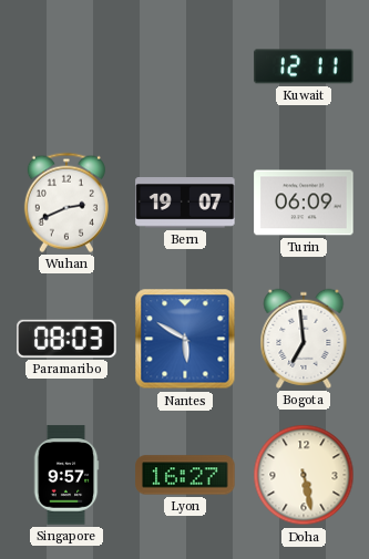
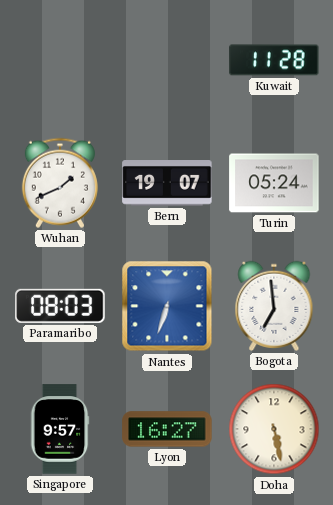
Kuwait: 12:11 -> 11:28
Wuhan: 2:41 -> 1:41
Turin: 06:09 -> 05:24
Nantes: 5:50 -> 6:33
